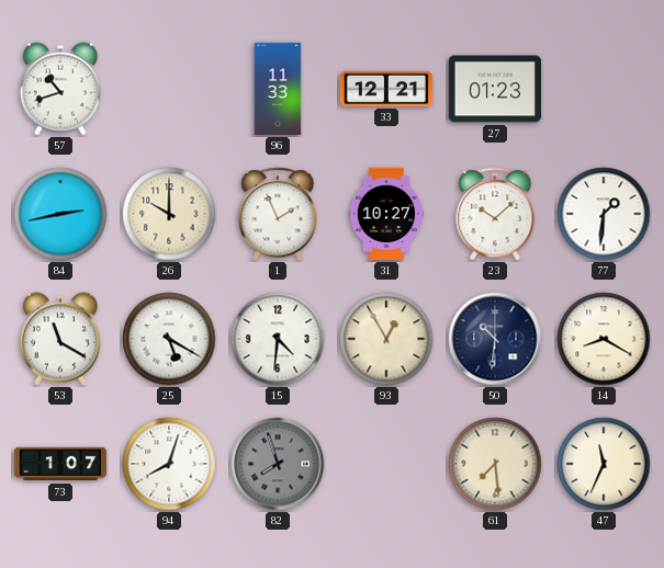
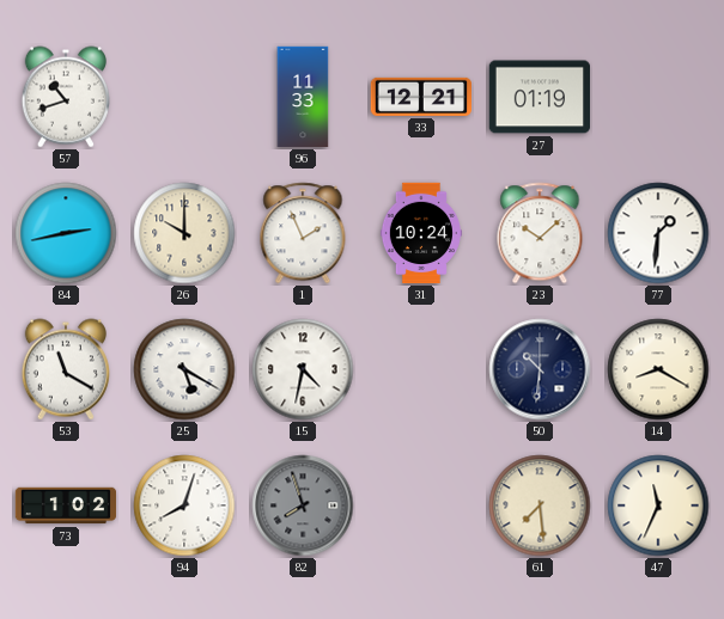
27: 01:23 -> 01:19
31: 10:27 -> 10:24
15: 4:31 -> 4:32
93: 12:55 -> none
73: 1:07 -> 1:02
